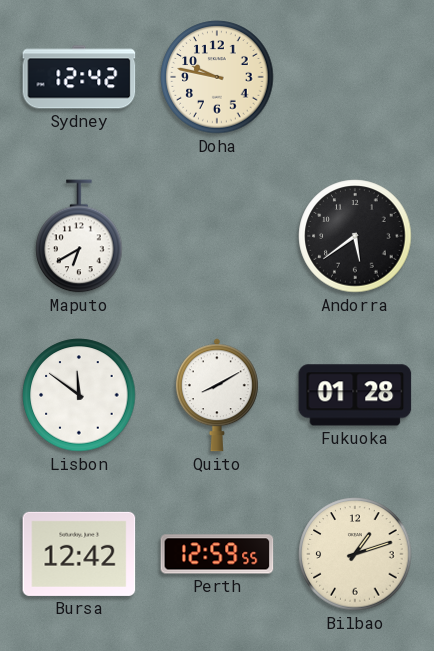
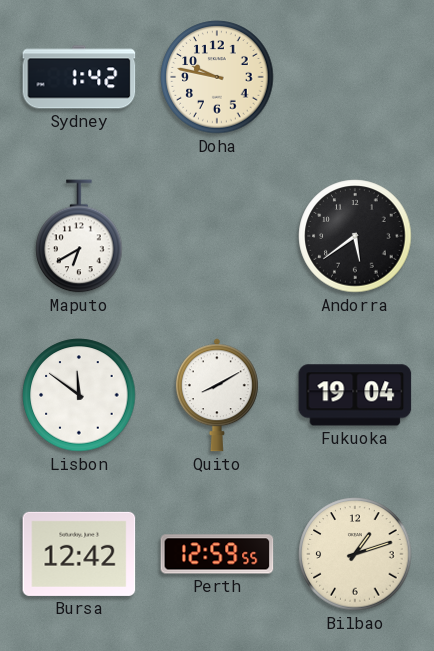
Sydney: 12:42 -> 1:42
Fukuoka: 01:28 -> 19:04
